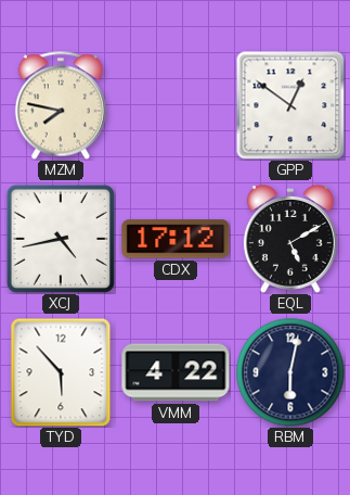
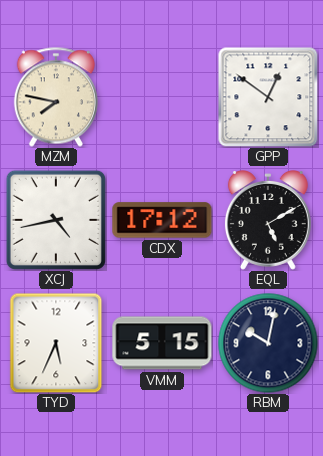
TYD: 5:53 -> 5:34
VMM: 4:22 -> 5:15
RBM: 6:02 -> 10:02
